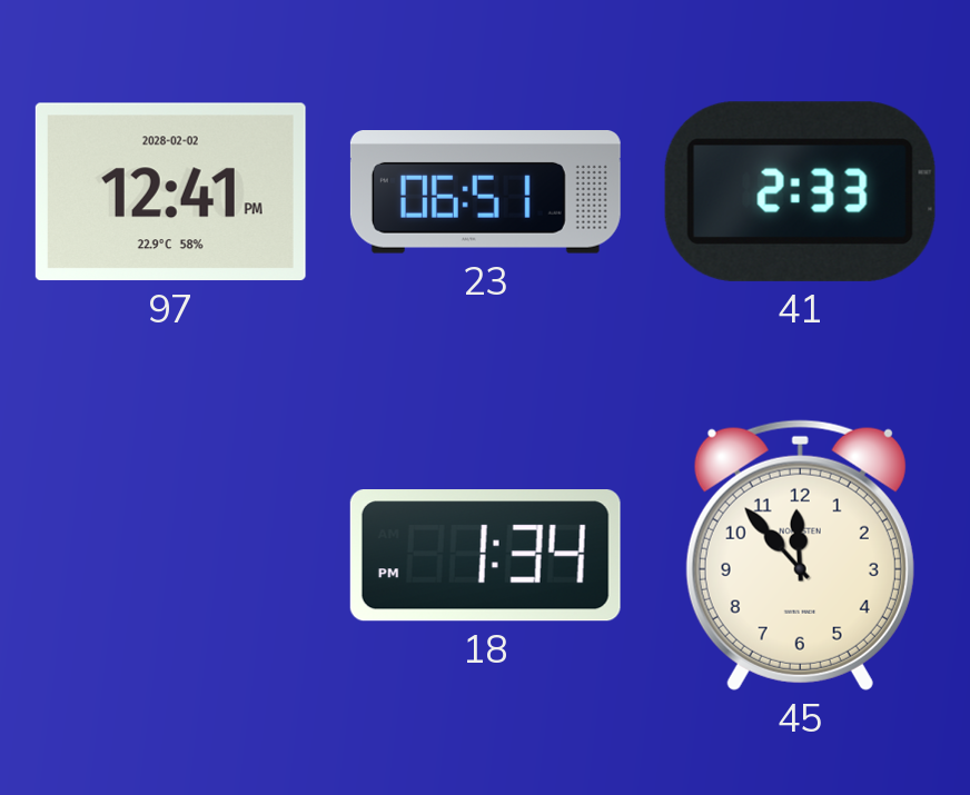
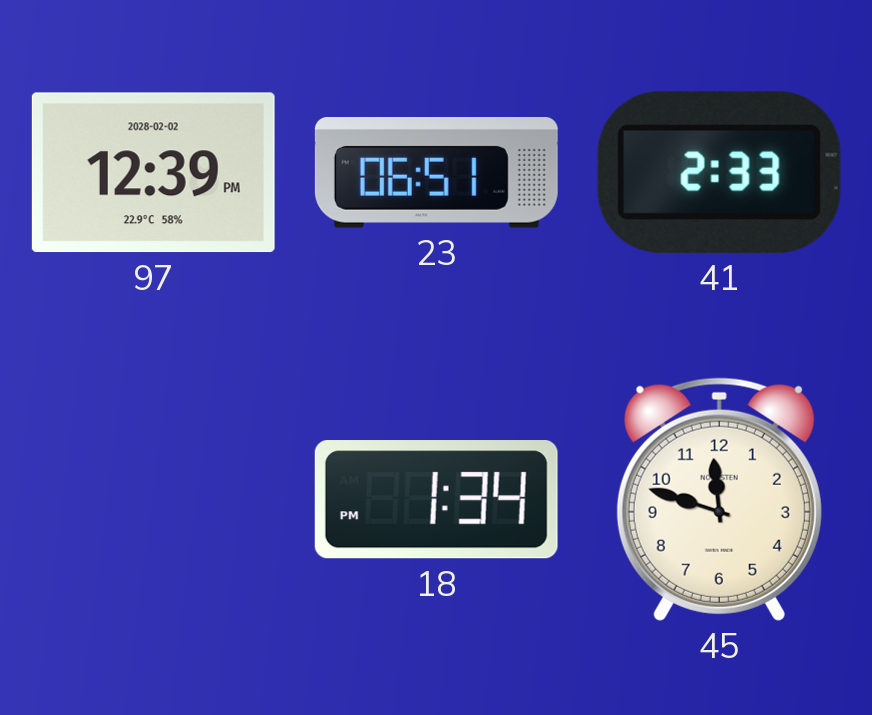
97: 12:41 -> 12:39
45: 11:53 -> 11:48
